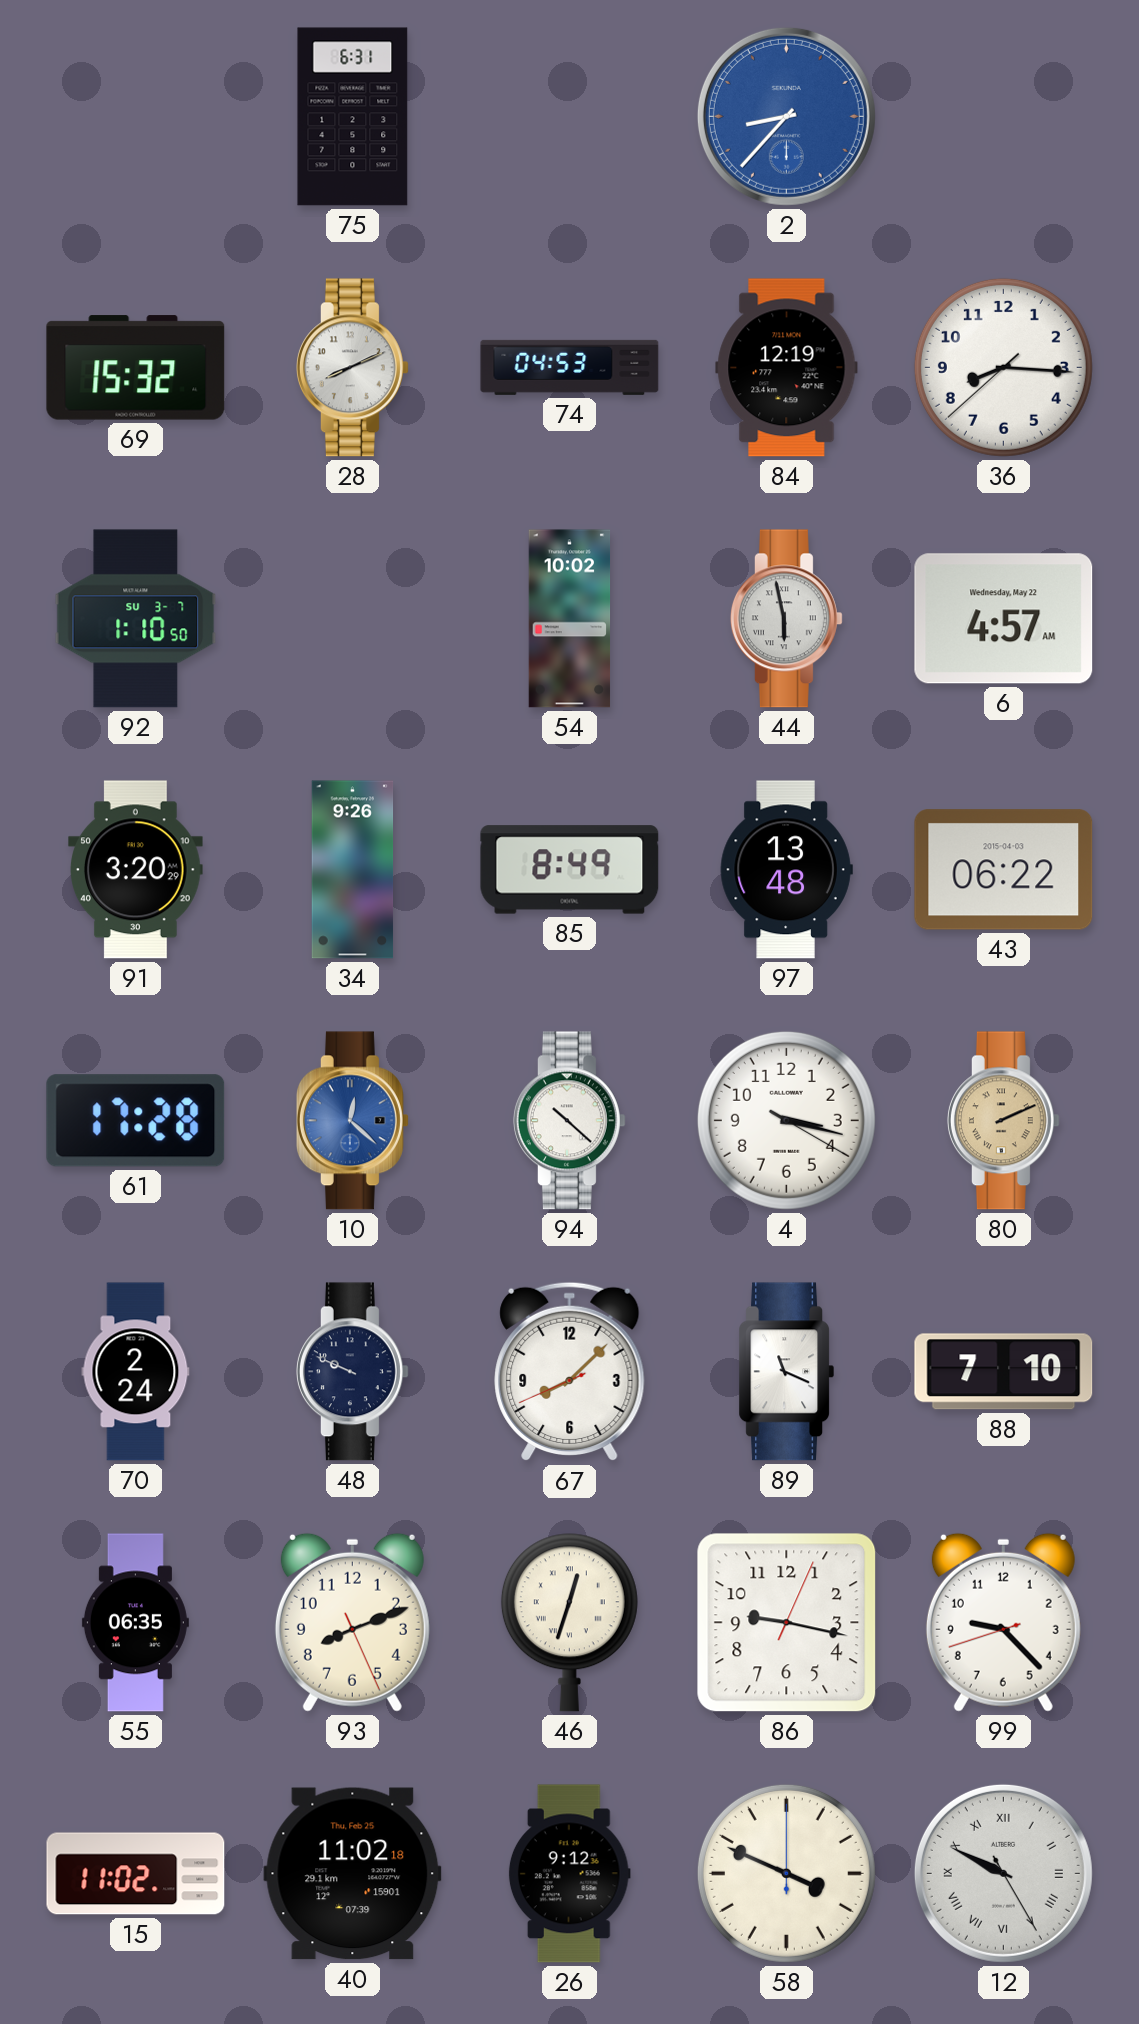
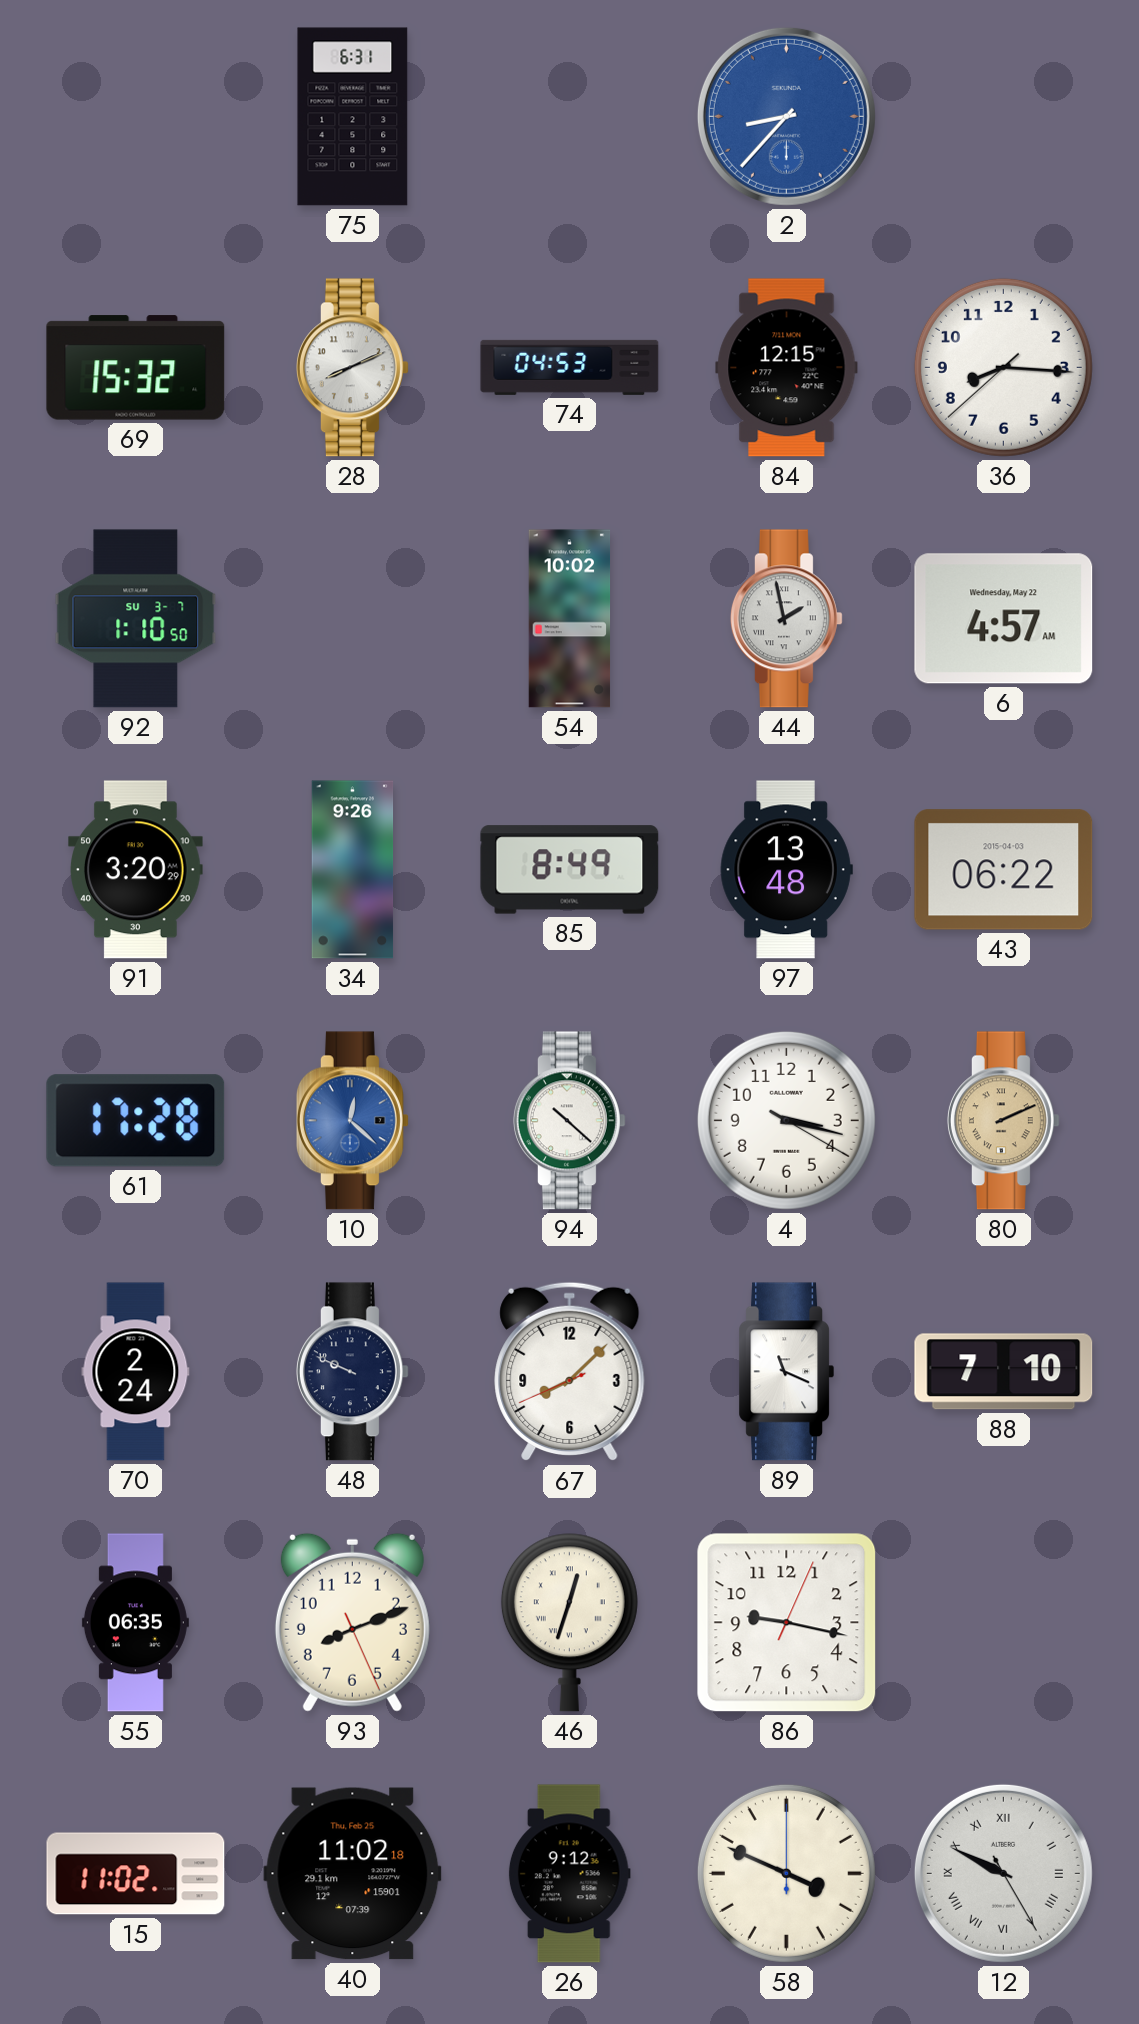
84: 12:19 -> 12:15
44: 5:58 -> 1:58
99: 9:22 -> none
